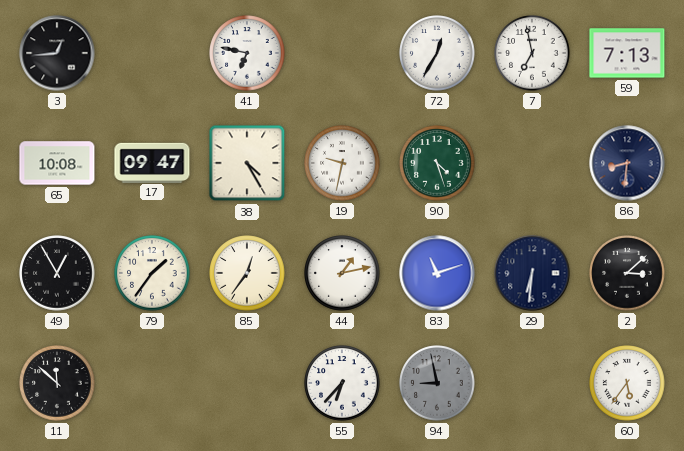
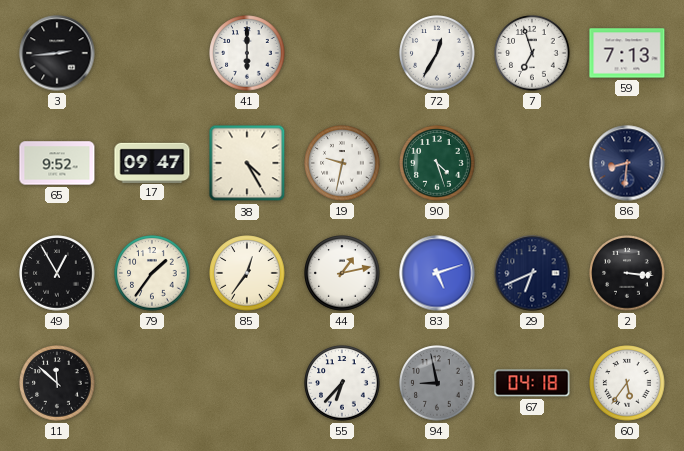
3: 12:44 -> 2:44
41: 6:47 -> 6:00
7: 6:58 -> 6:57
65: 10:08 -> 9:52
83: 11:12 -> 5:12
29: 6:31 -> 6:41
2: 3:08 -> 3:16
67: none -> 04:18
